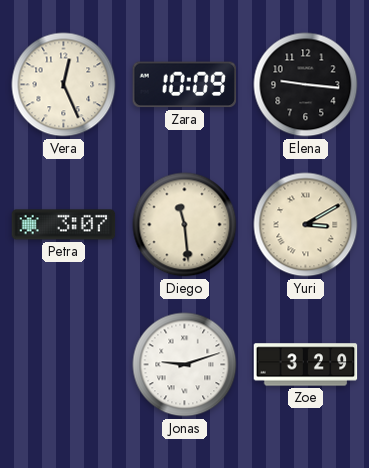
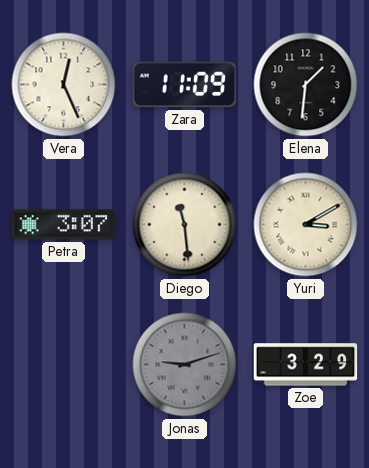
Zara: 10:09 -> 11:09
Elena: 9:16 -> 1:31
Jonas dial: white -> grey
